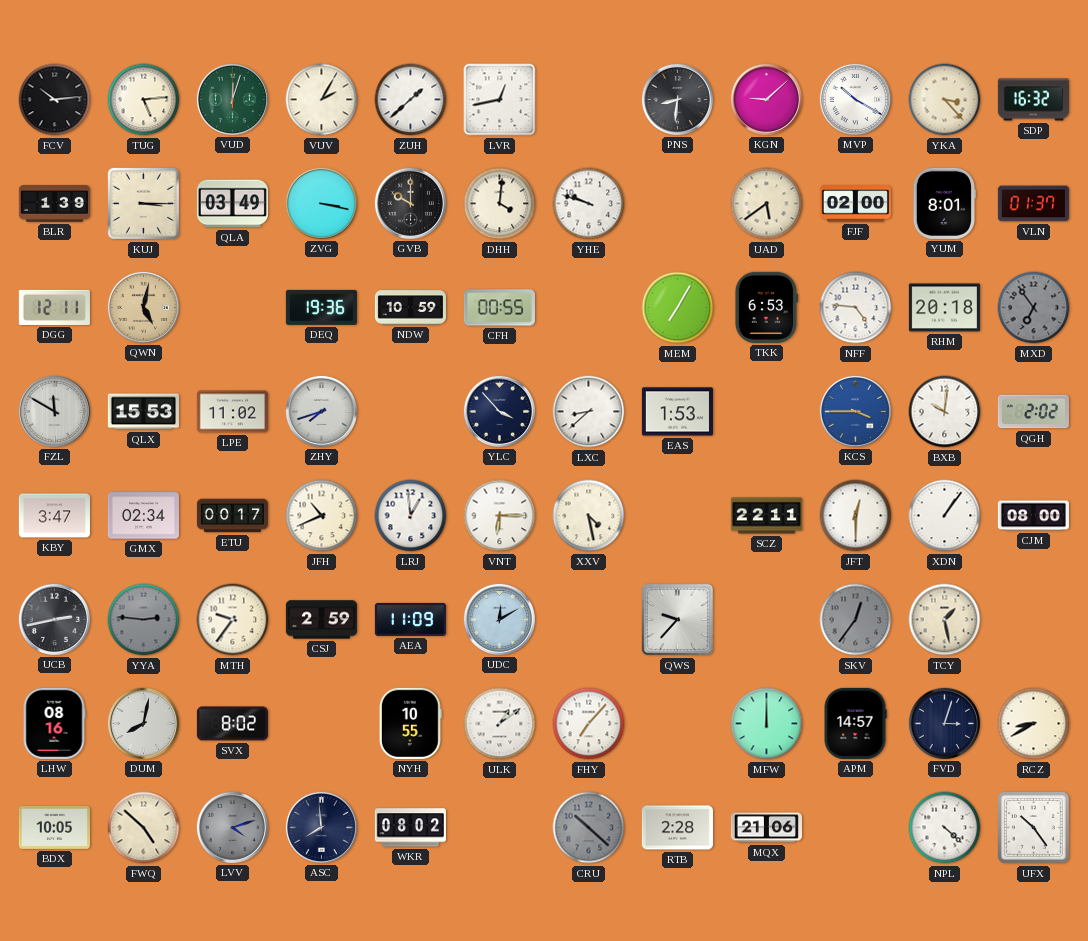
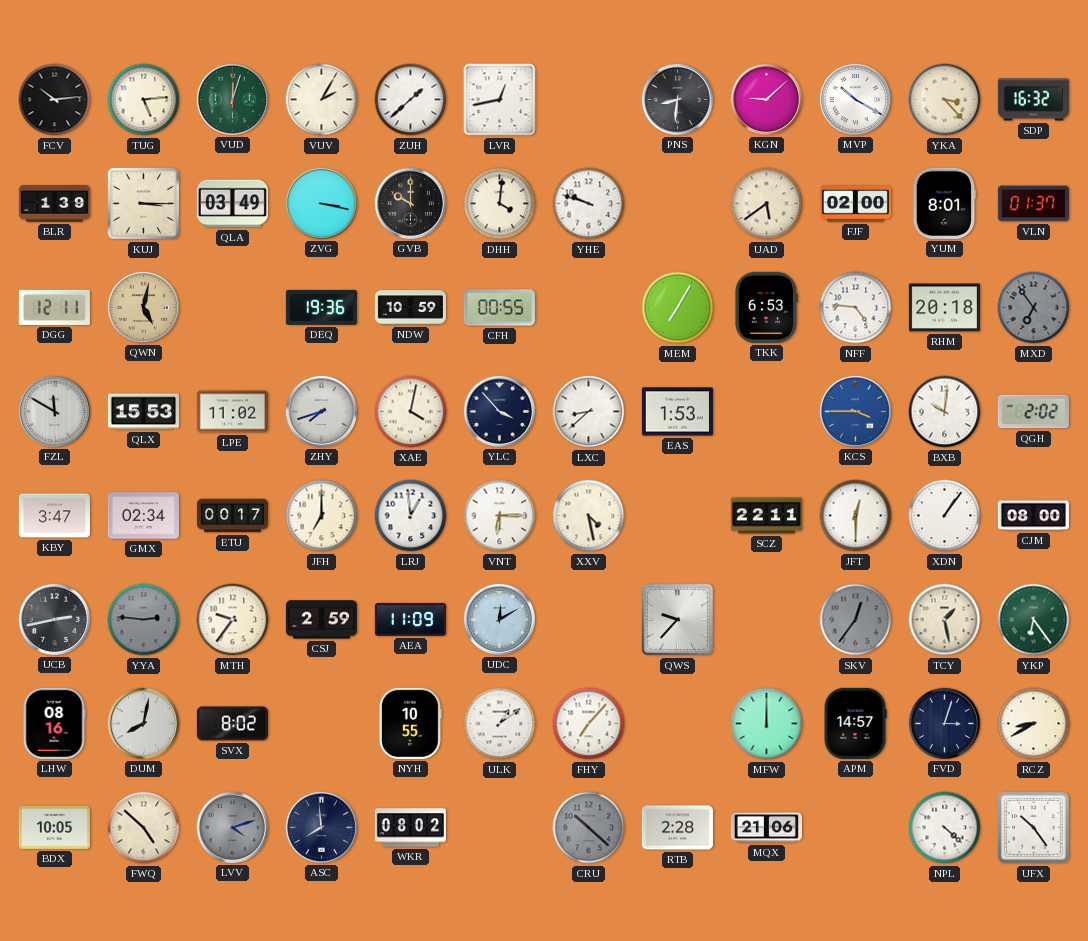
XAE: none -> 4:02
JFH: 10:41 -> 7:00
YKP: none -> 6:24
